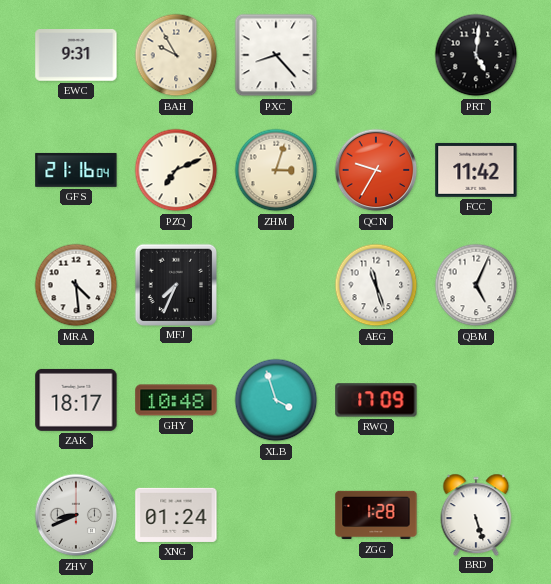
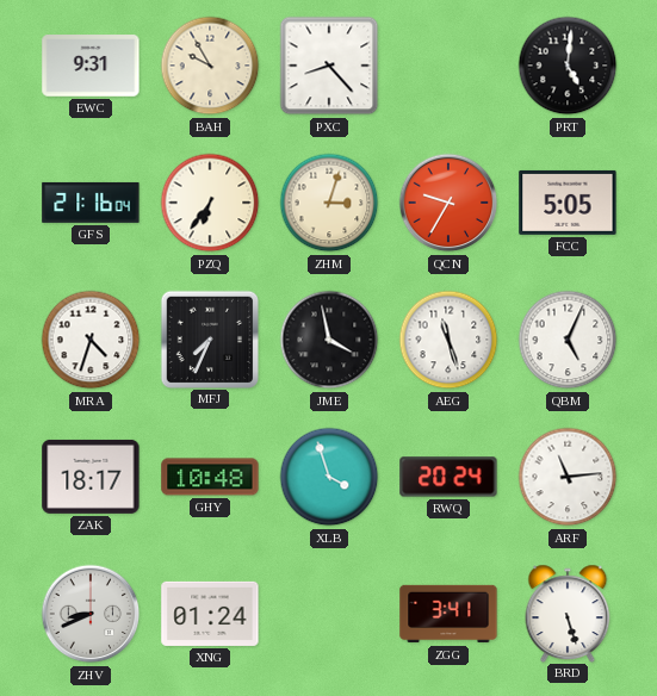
PZQ: 7:11 -> 6:36
FCC: 11:42 -> 5:05
MRA: 4:29 -> 4:33
JME: none -> 3:58
RWQ: 17:09 -> 20:24
ARF: none -> 11:14
ZGG: 1:28 -> 3:41
